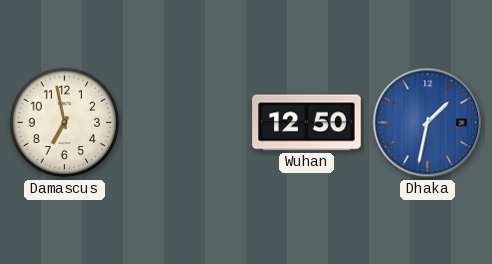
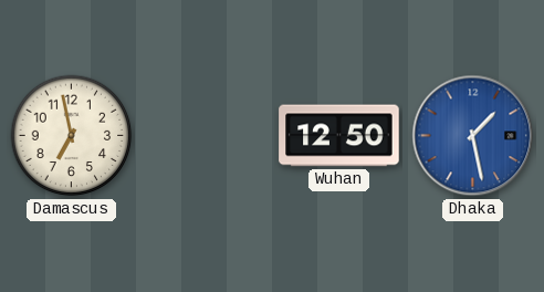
Dhaka: 1:32 -> 1:28
